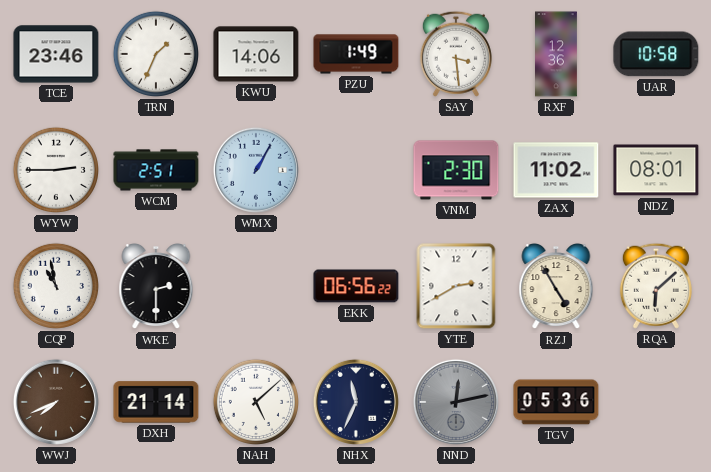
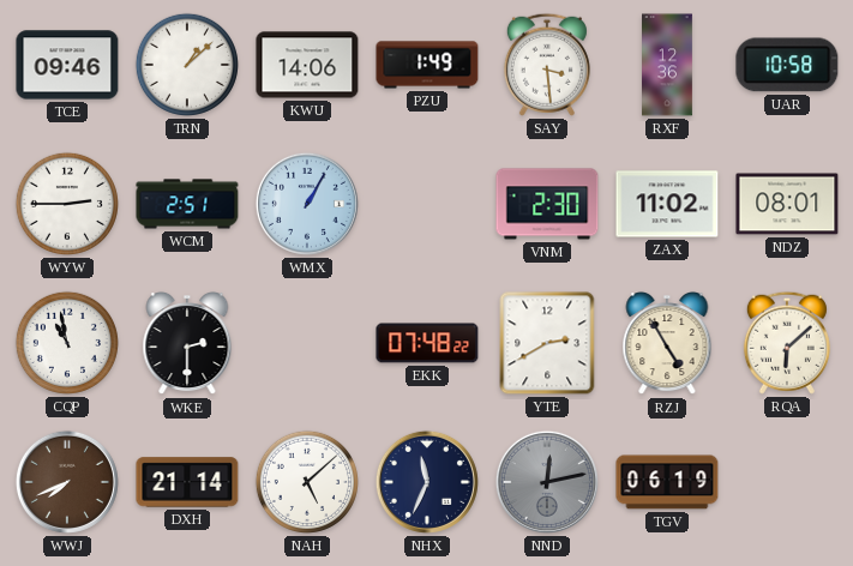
TCE: 23:46 -> 09:46
TRN: 1:34 -> 1:08
EKK: 06:56 -> 07:48
TGV: 05:36 -> 06:19
